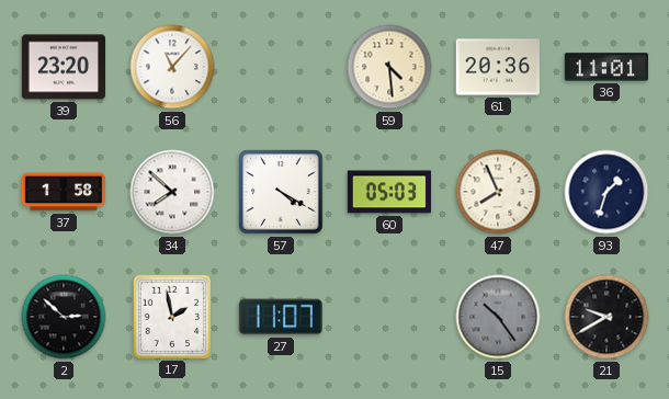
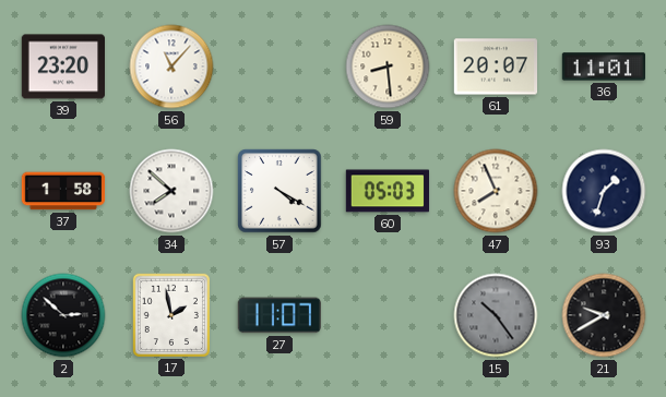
59: 4:29 -> 8:29
61: 20:36 -> 20:07
